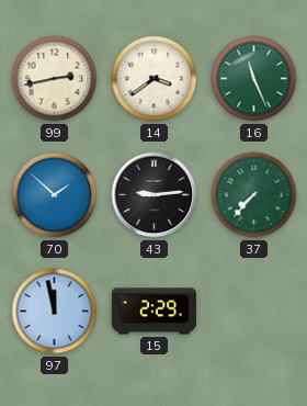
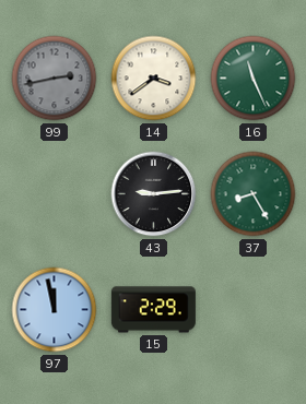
99 dial: cream -> grey
70: 1:52 -> none
37: 7:37 -> 8:25
